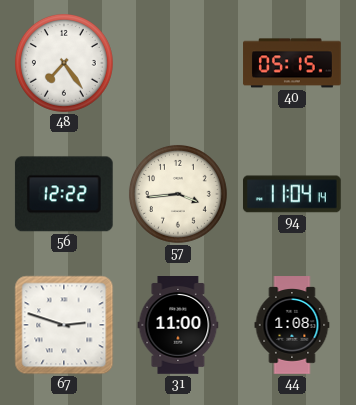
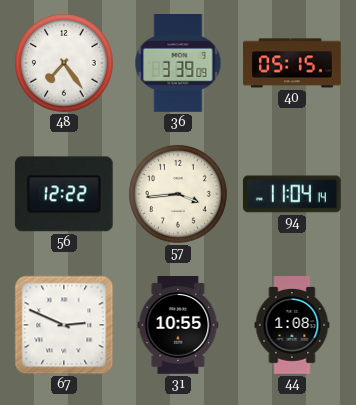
36: none -> 3:39
67: 2:48 -> 2:49
31: 11:00 -> 10:55
